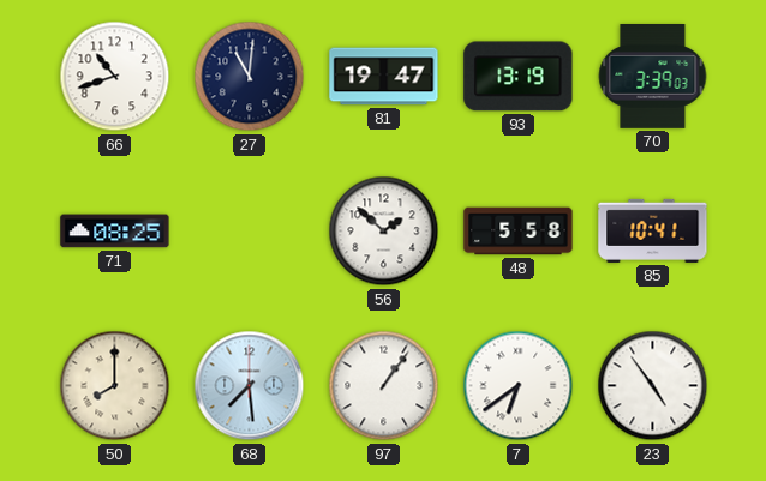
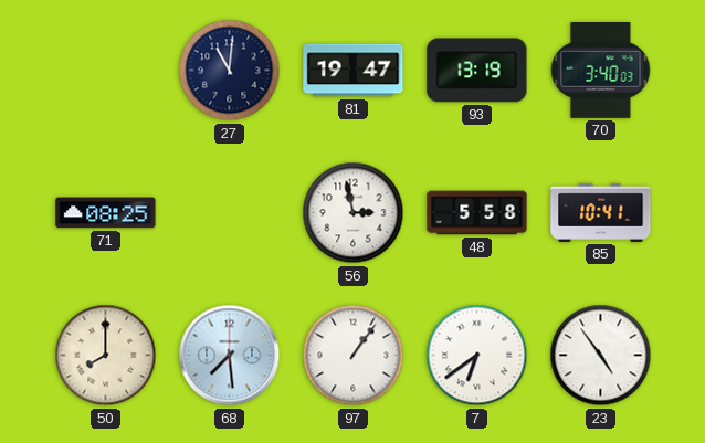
66: 10:42 -> none
70: 3:39 -> 3:40
56: 1:52 -> 2:58
